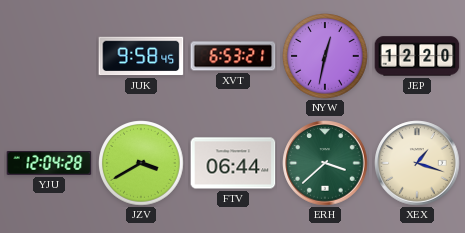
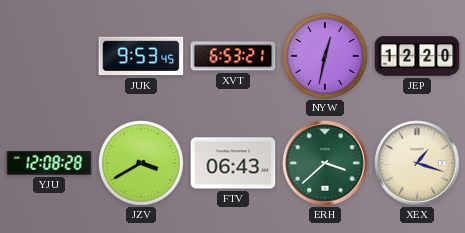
JUK: 9:58 -> 9:53
YJU: 12:04 -> 12:08
FTV: 06:44 -> 06:43
